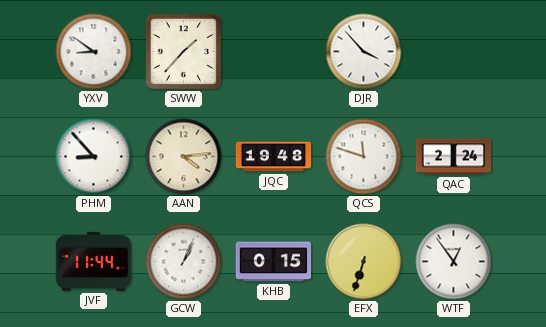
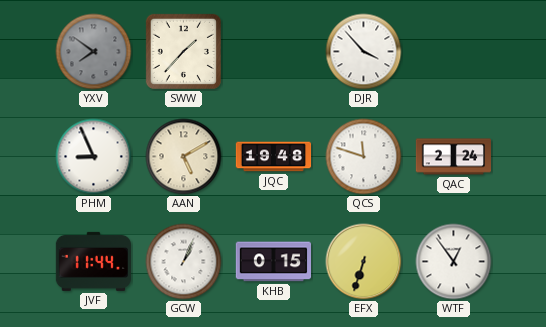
YXV: 8:51 -> 7:51
YXV dial: white -> grey
PHM: 8:53 -> 8:56
AAN: 4:14 -> 5:10
